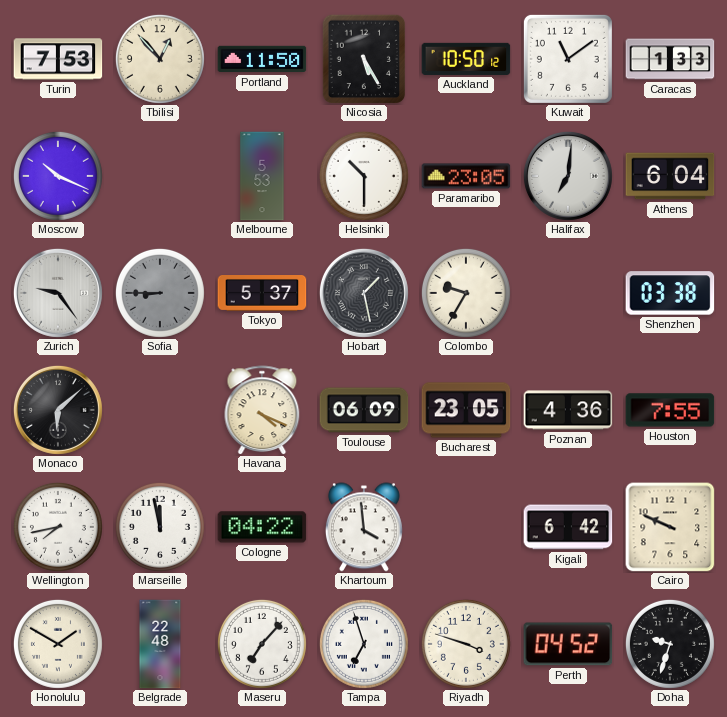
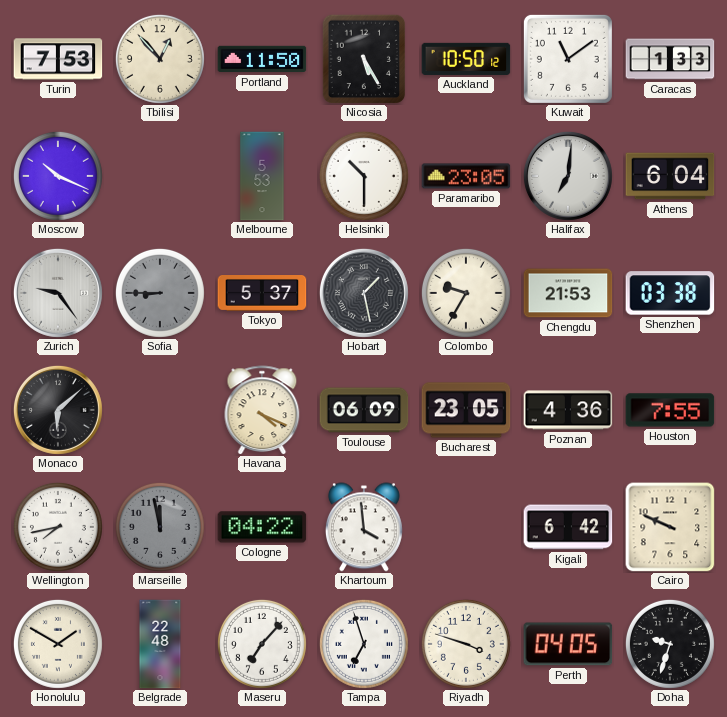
Chengdu: none -> 21:53
Marseille dial: white -> grey
Perth: 04:52 -> 04:05
